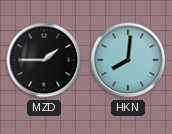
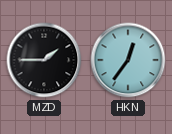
HKN: 8:01 -> 12:36
